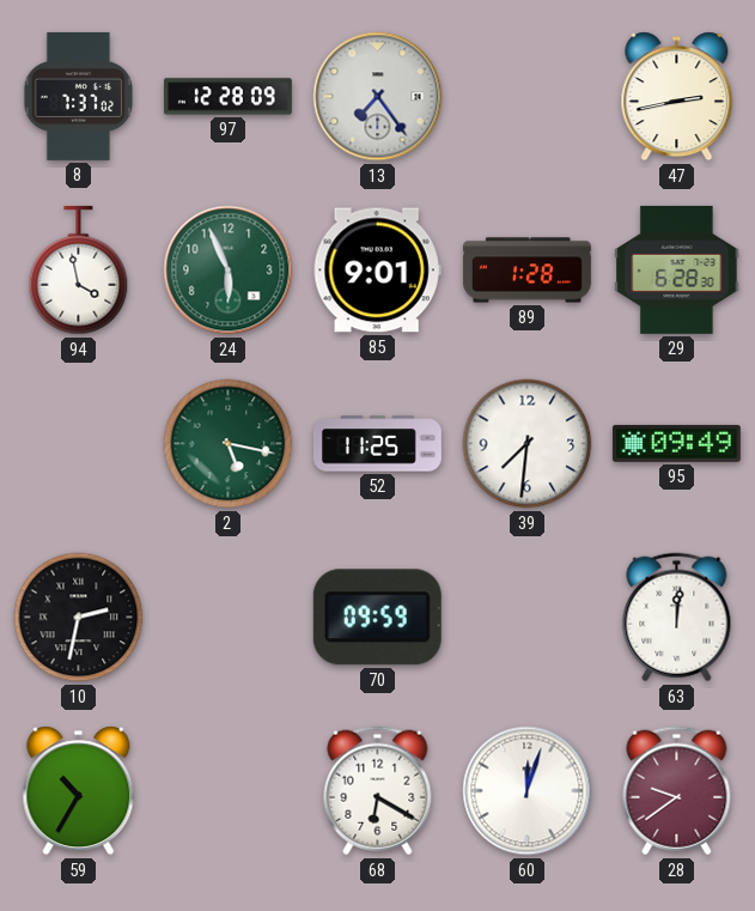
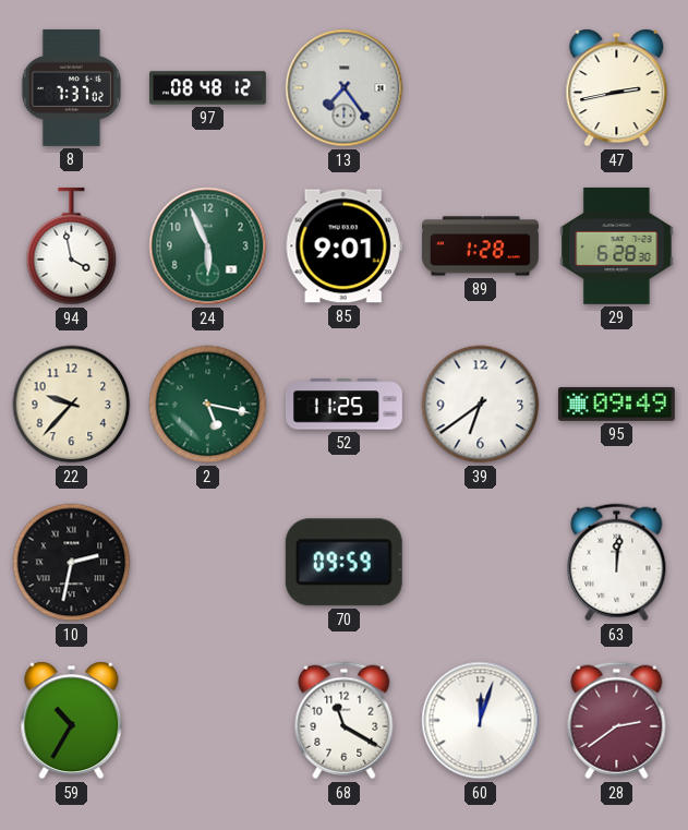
97: 12:28 -> 08:48
22: none -> 9:37
39: 7:31 -> 6:39
68: 6:20 -> 11:20
28: 9:39 -> 2:39
